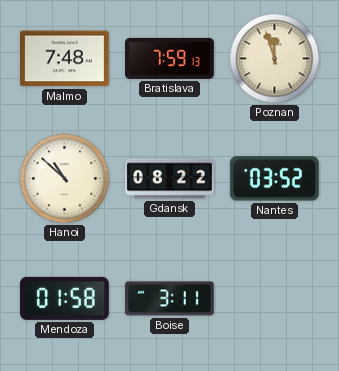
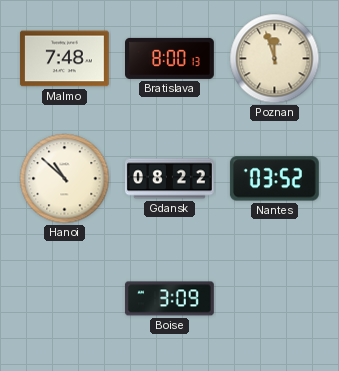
Bratislava: 7:59 -> 8:00
Mendoza: 01:58 -> none
Boise: 3:11 -> 3:09
